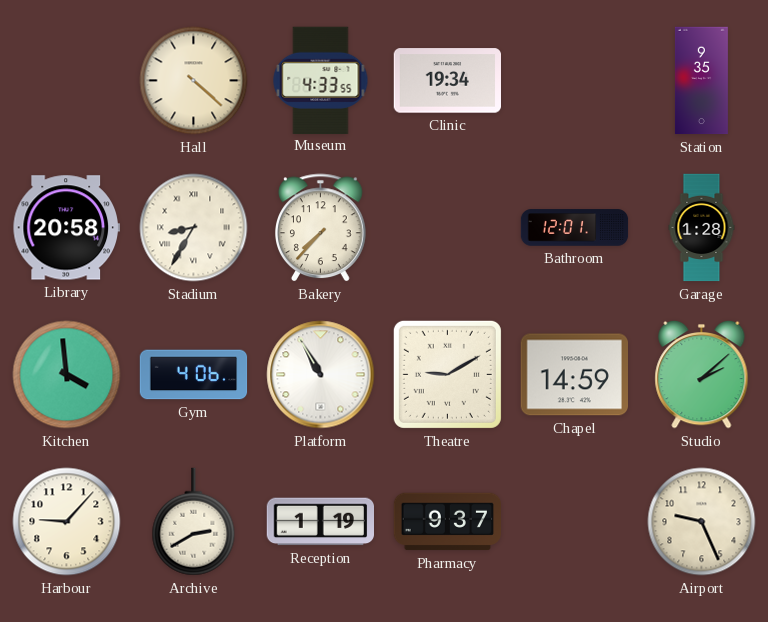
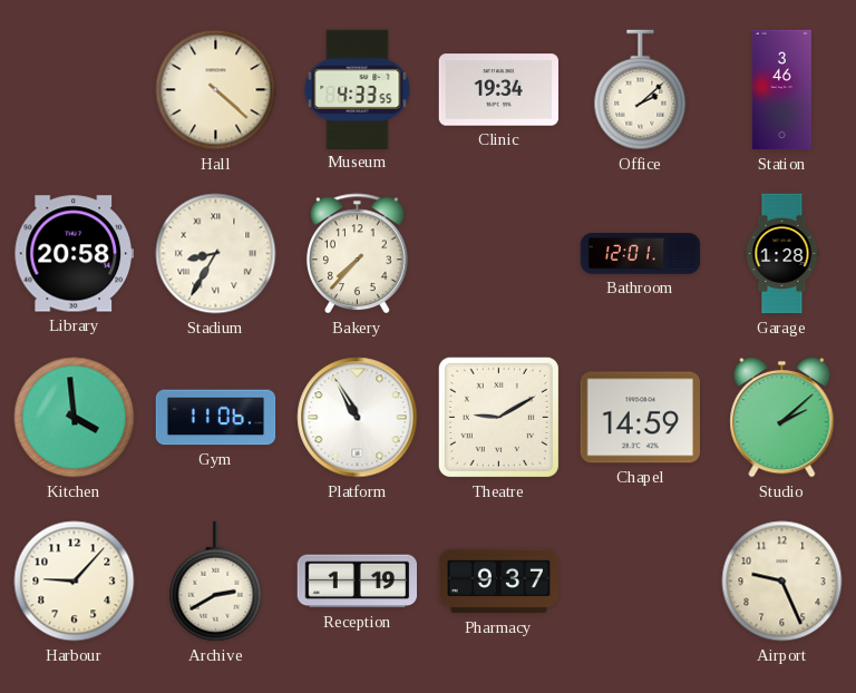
Office: none -> 2:08
Station: 9:35 -> 3:46
Gym: 4:06 -> 11:06
